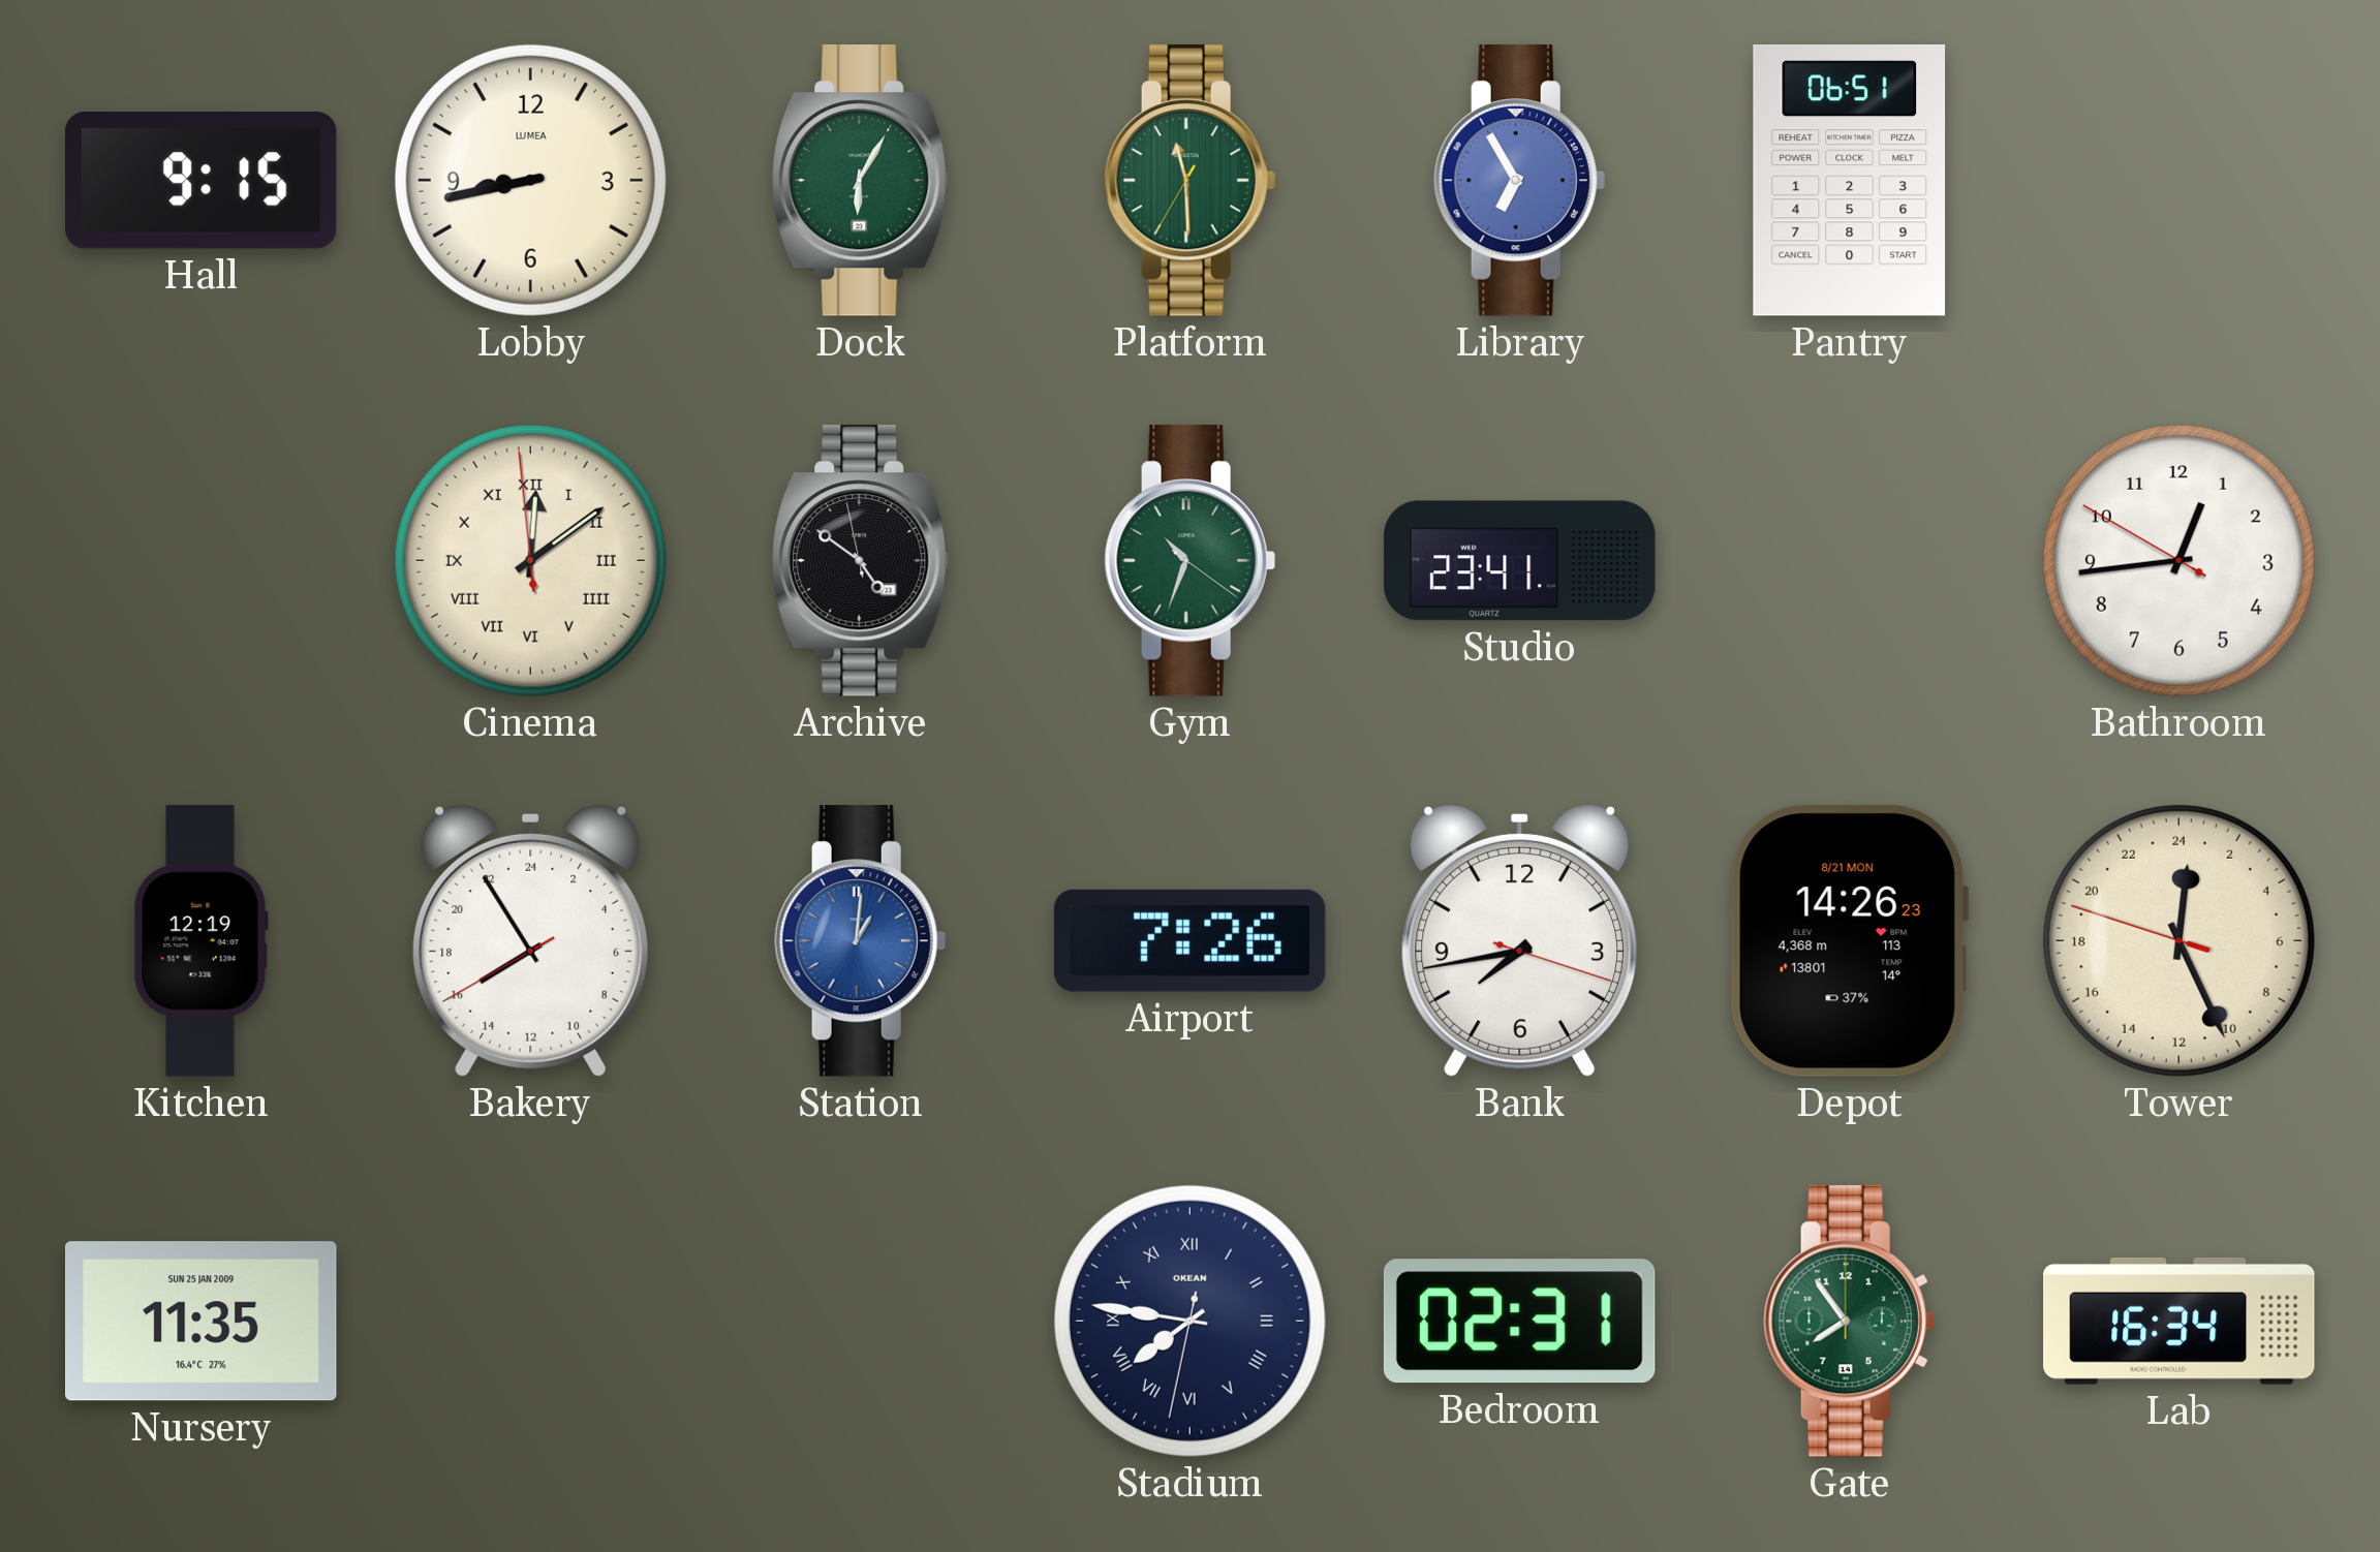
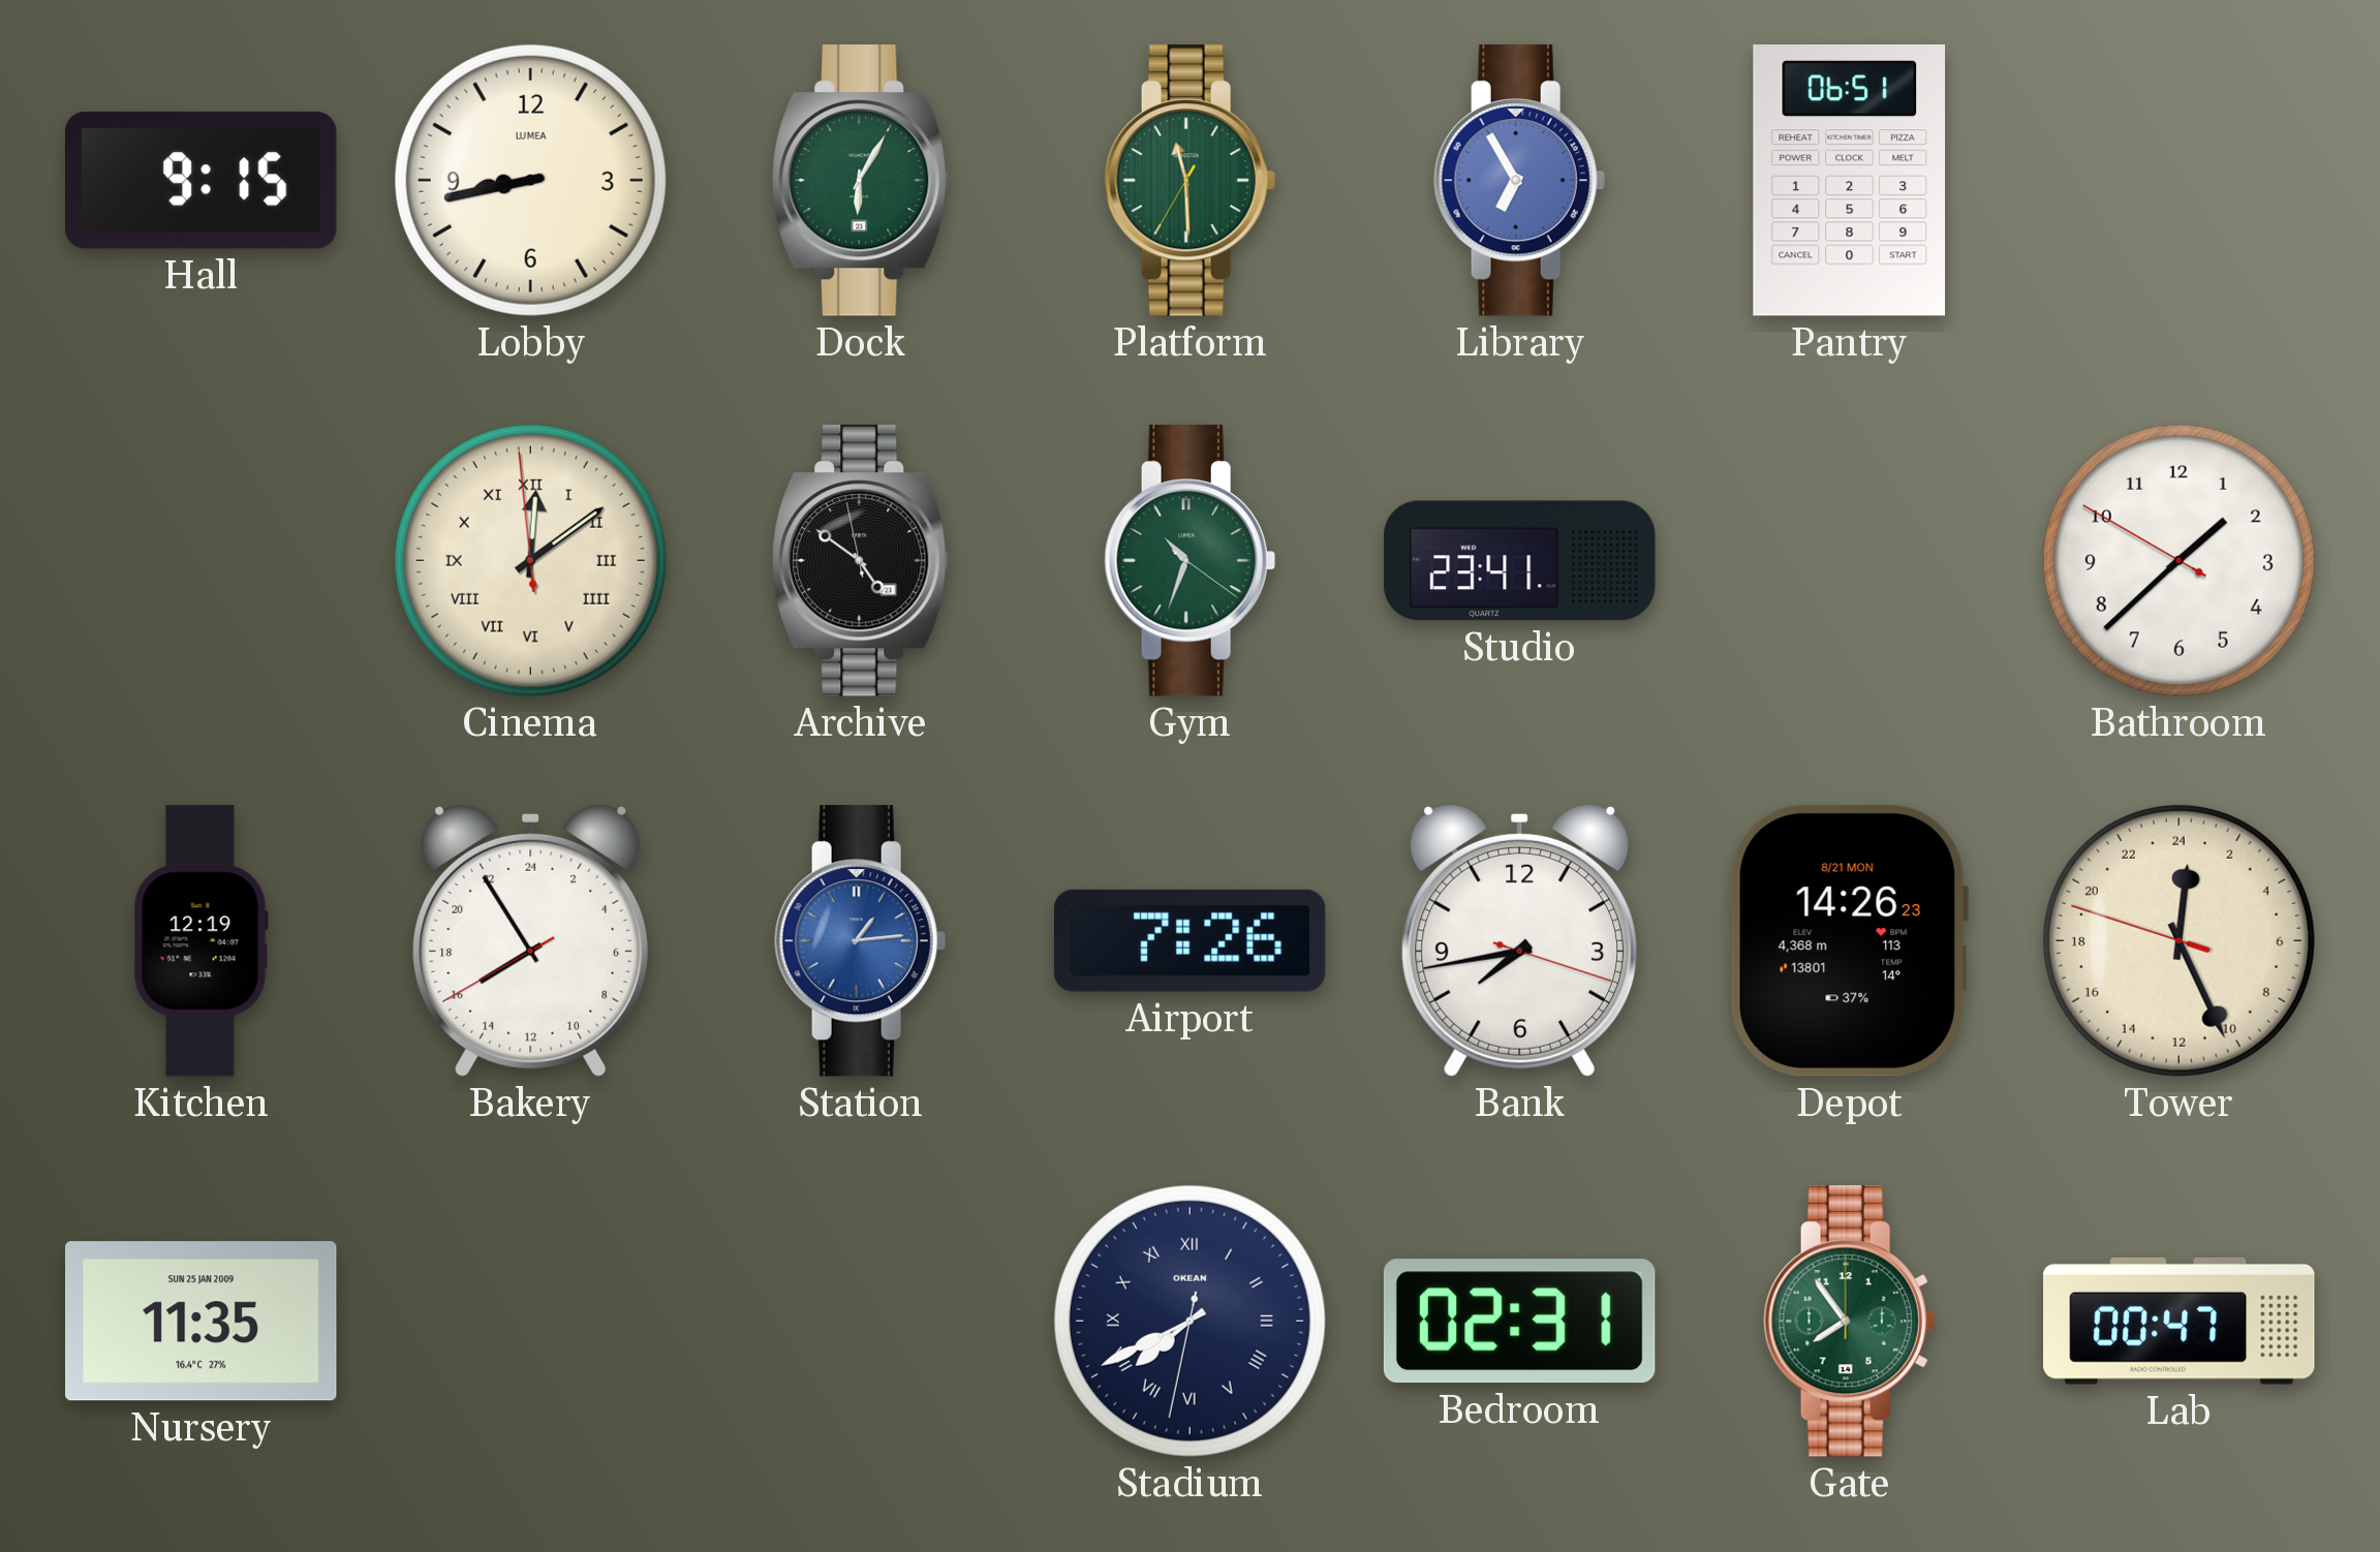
Bathroom: 12:43 -> 1:37
Station: 1:01 -> 1:14
Stadium: 7:46 -> 7:40
Lab: 16:34 -> 00:47
